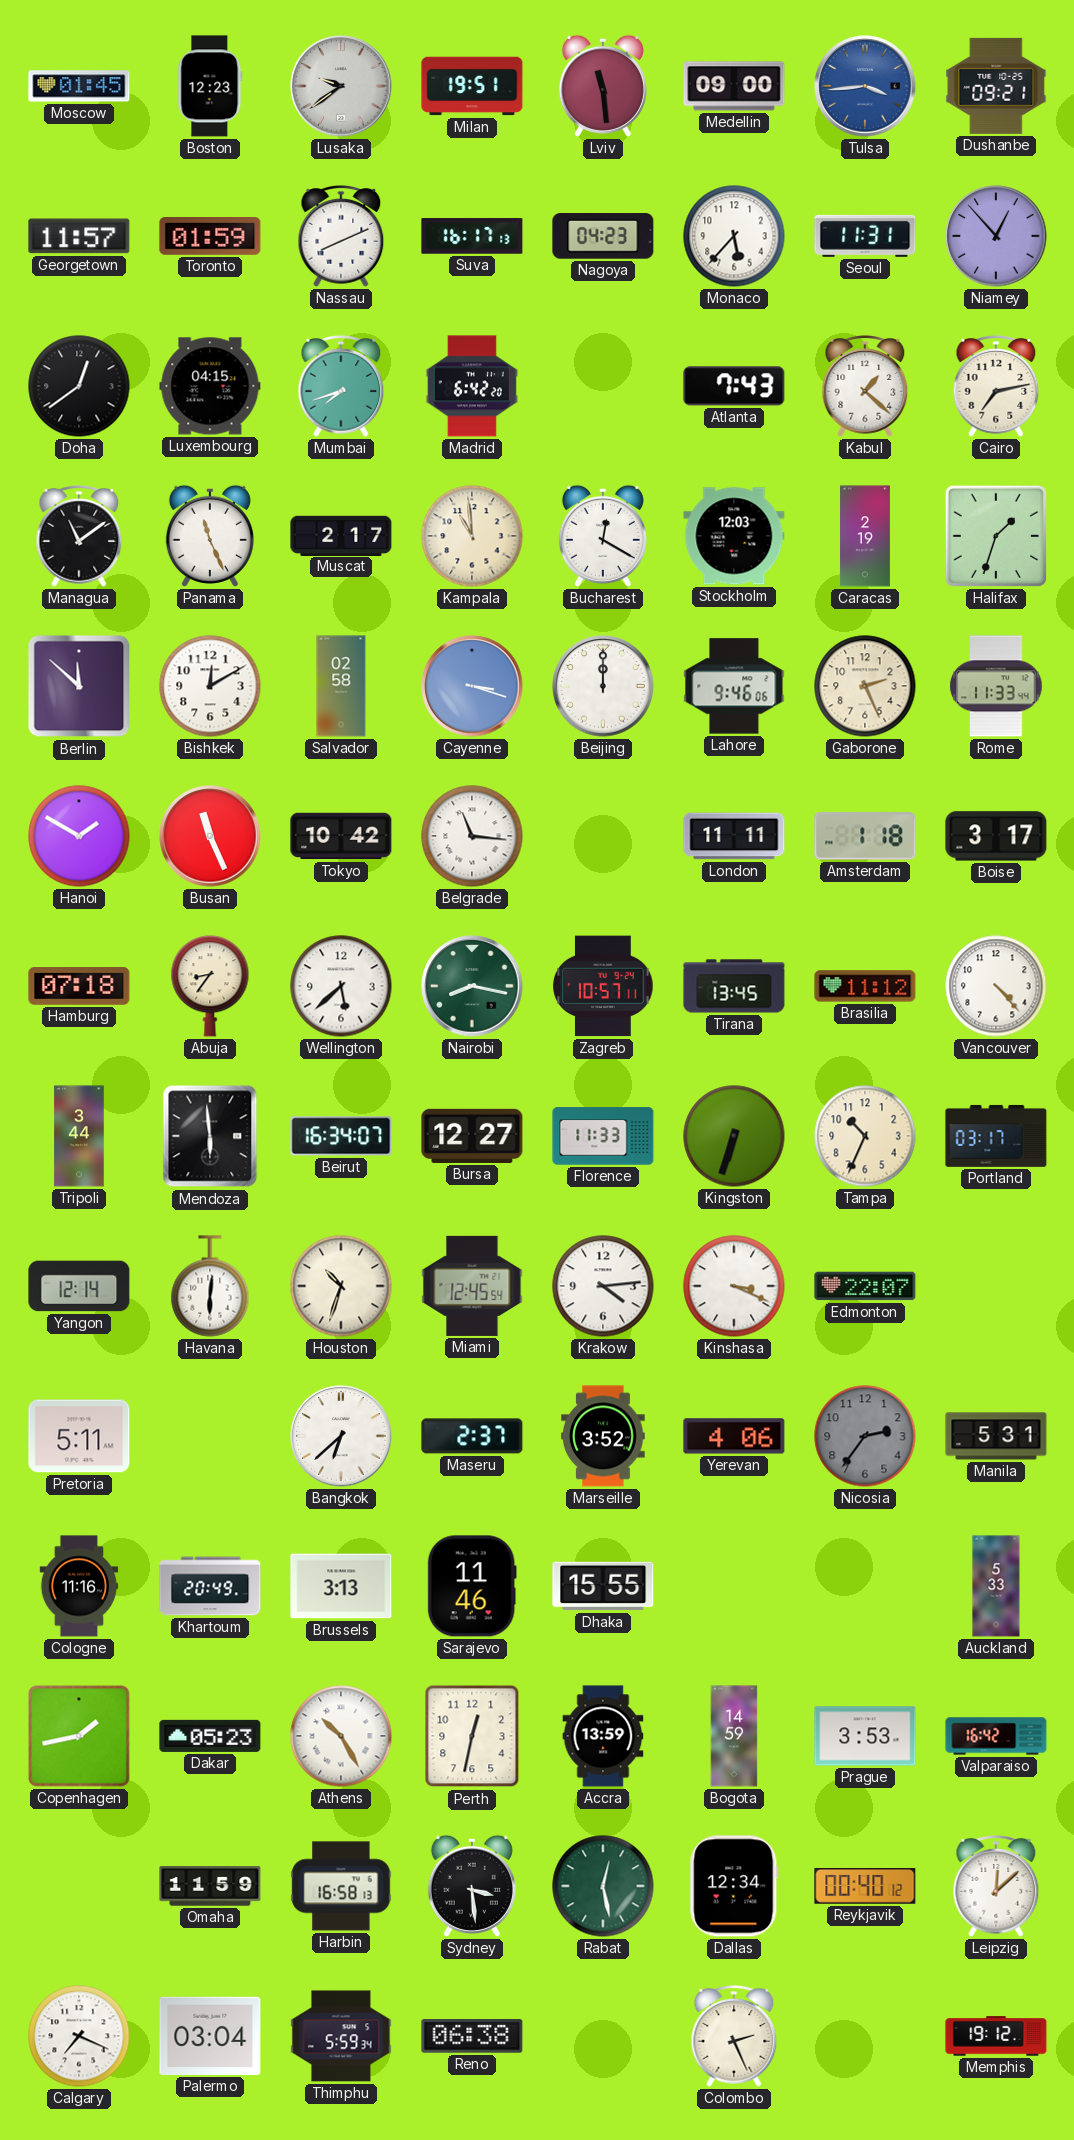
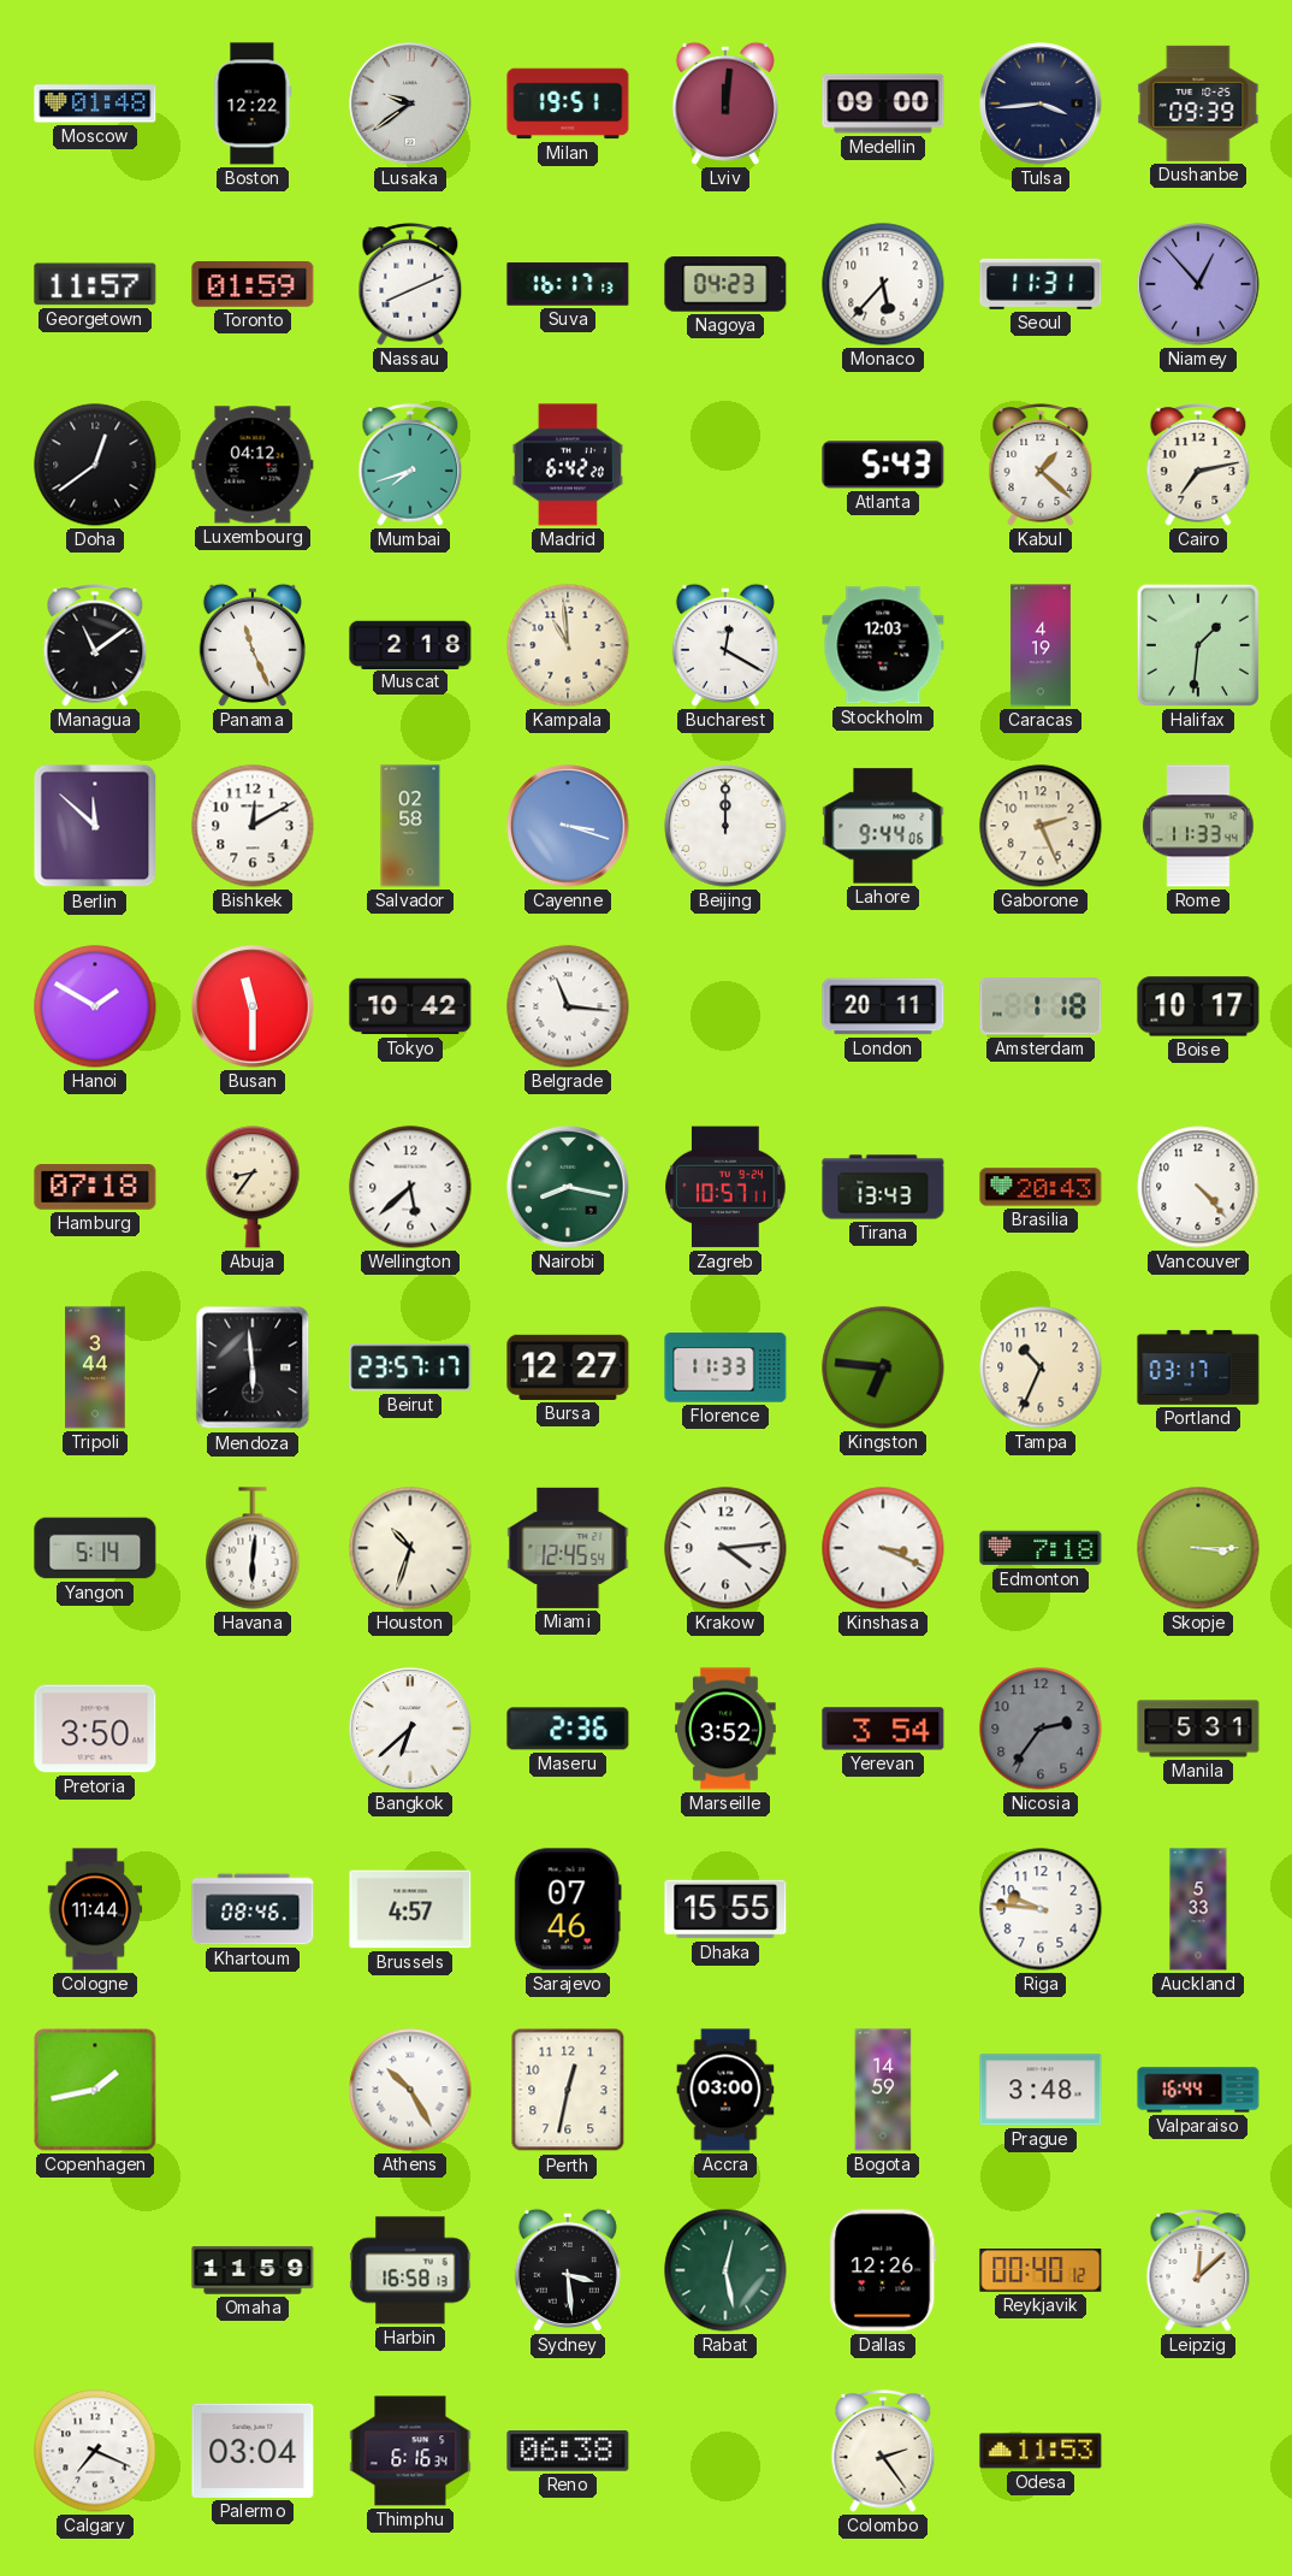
Moscow: 01:45 -> 01:48
Boston: 12:23 -> 12:22
Lviv: 11:29 -> 12:01
Tulsa dial: blue -> navy
Dushanbe: 09:21 -> 09:39
Luxembourg: 04:15 -> 04:12
Atlanta: 7:43 -> 5:43
Muscat: 2:17 -> 2:18
Caracas: 2:19 -> 4:19
Halifax: 1:33 -> 1:31
Lahore: 9:46 -> 9:44
Busan: 11:26 -> 11:30
London: 11:11 -> 20:11
Boise: 3:17 -> 10:17
Tirana: 13:45 -> 13:43
Brasilia: 11:12 -> 20:43
Beirut: 16:34 -> 23:57
Kingston: 6:33 -> 6:46
Yangon: 12:14 -> 5:14
Edmonton: 22:07 -> 7:18
Skopje: none -> 3:15
Pretoria: 5:11 -> 3:50
Maseru: 2:37 -> 2:36
Yerevan: 4:06 -> 3:54
Cologne: 11:16 -> 11:44
Khartoum: 20:49 -> 08:46
Brussels: 3:13 -> 4:57
Sarajevo: 11:46 -> 07:46
Riga: none -> 9:46
Dakar: 05:23 -> none
Accra: 13:59 -> 03:00
Prague: 3:53 -> 3:48
Valparaiso: 16:42 -> 16:44
Dallas: 12:34 -> 12:26
Thimphu: 5:59 -> 6:16
Colombo: 2:26 -> 2:24
Odesa: none -> 11:53
Memphis: 19:12 -> none
